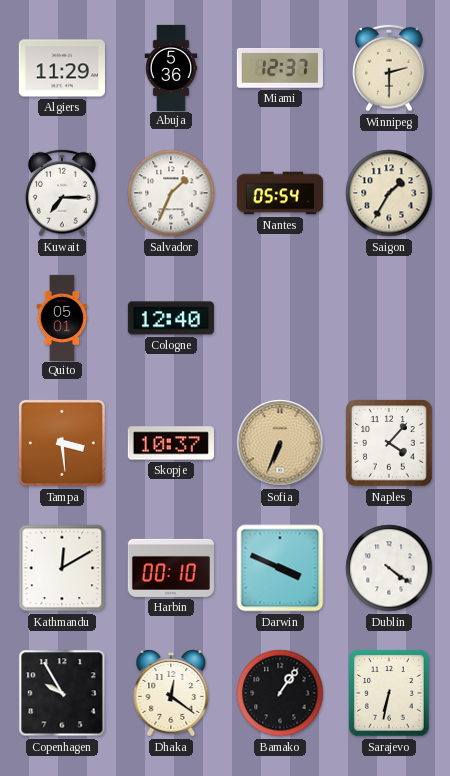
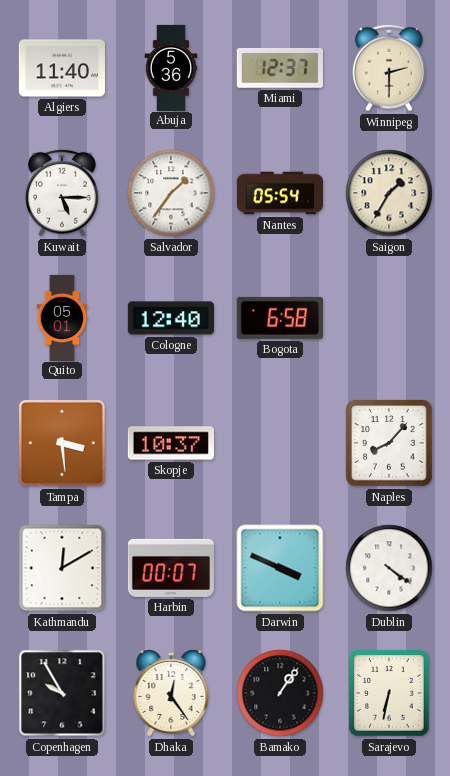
Algiers: 11:29 -> 11:40
Kuwait: 7:15 -> 5:15
Salvador: 1:34 -> 1:36
Bogota: none -> 6:58
Sofia: 6:34 -> none
Naples: 4:07 -> 8:07
Harbin: 00:10 -> 00:07
Dhaka: 12:21 -> 12:24
